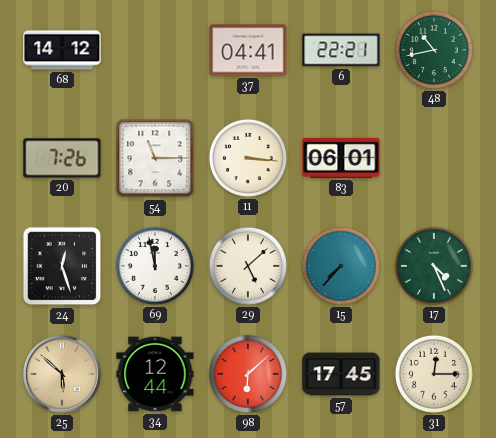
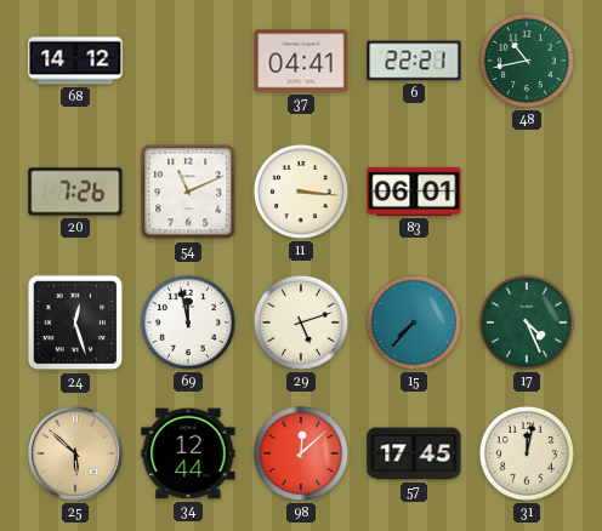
54: 11:15 -> 11:11
29: 5:08 -> 5:12
98: 6:08 -> 12:08
31: 12:15 -> 12:02
